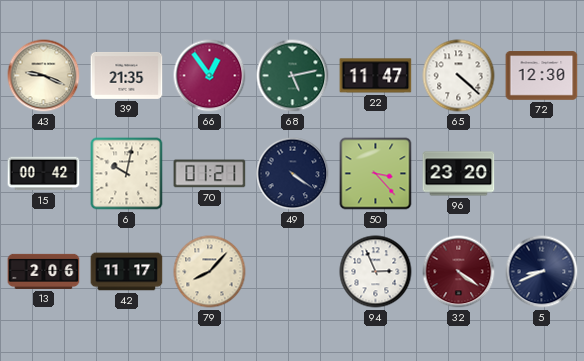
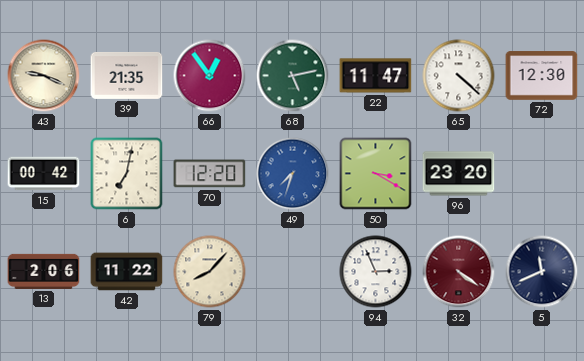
6: 10:02 -> 7:02
70: 01:21 -> 12:20
49: 4:21 -> 7:33
49 dial: navy -> blue
50: 3:23 -> 3:20
42: 11:17 -> 11:22
5: 8:41 -> 11:41
